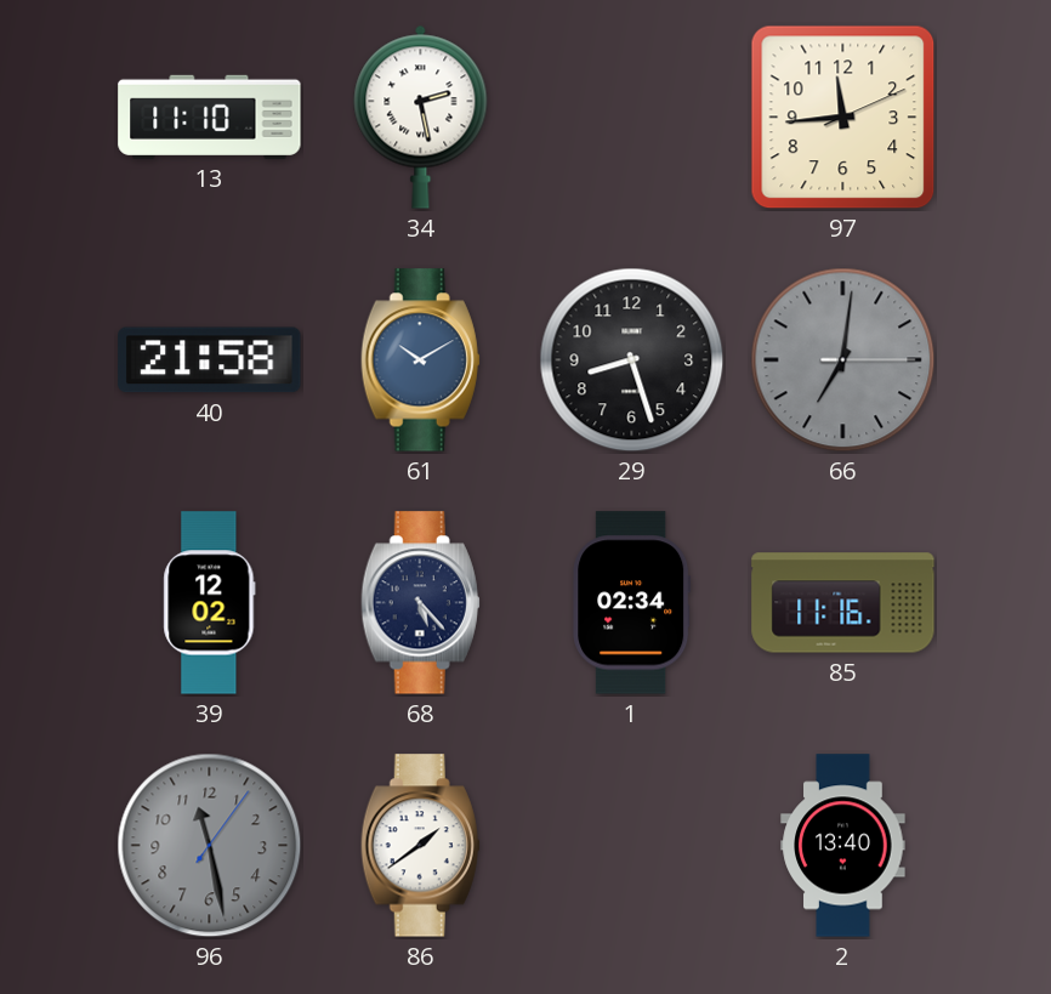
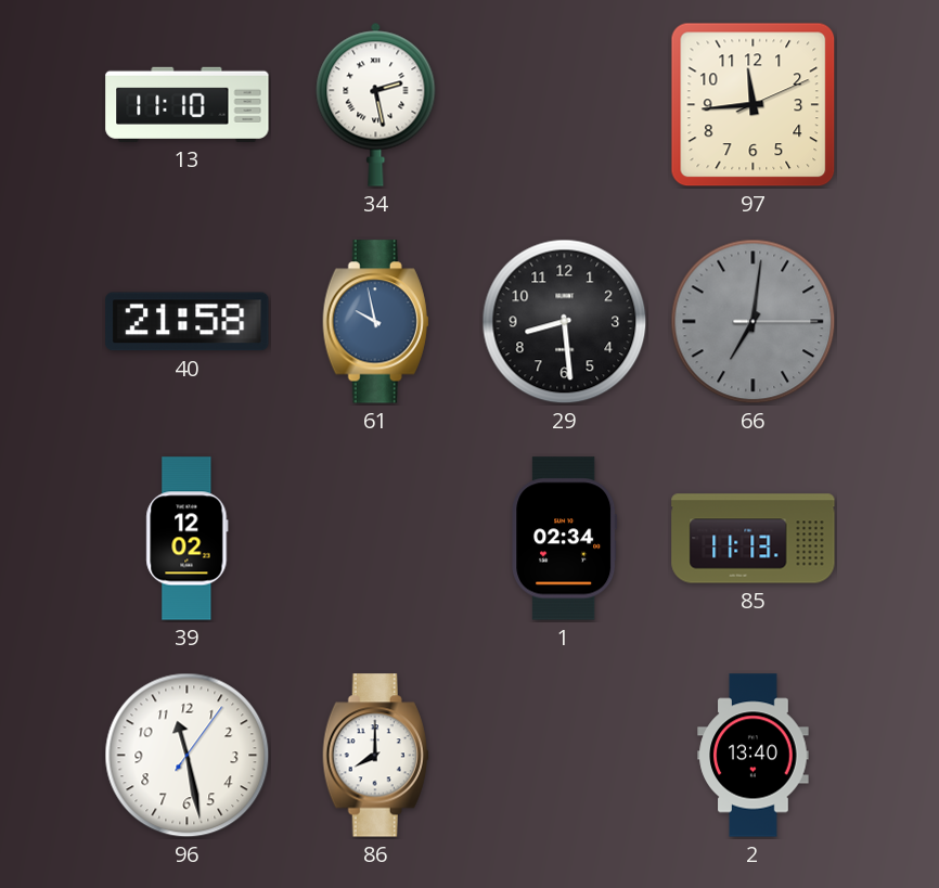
61: 10:10 -> 9:58
29: 8:27 -> 8:29
68: 5:23 -> none
85: 11:16 -> 11:13
96 dial: grey -> white
86: 1:39 -> 8:00
